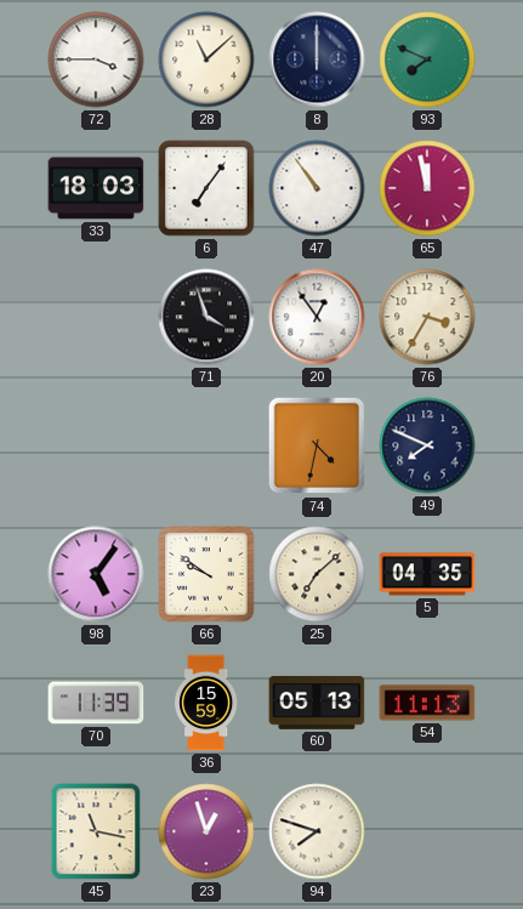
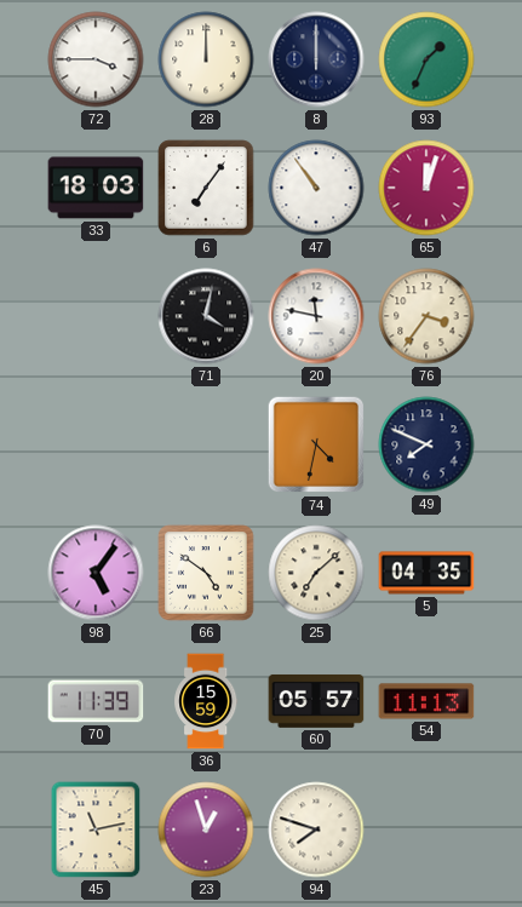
28: 11:08 -> 12:00
93: 7:49 -> 1:34
65: 11:58 -> 12:03
71: 3:57 -> 4:02
20: 12:54 -> 11:47
76: 3:35 -> 3:36
66: 9:51 -> 4:51
60: 05:13 -> 05:57
45: 11:17 -> 11:13
